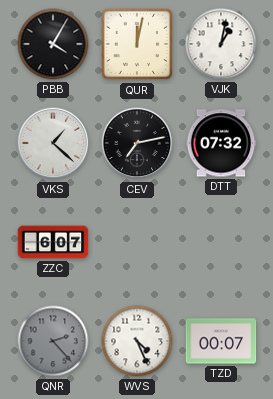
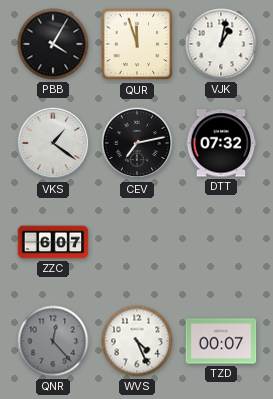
QUR: 12:02 -> 11:57
VKS: 1:22 -> 1:21
QNR: 2:23 -> 12:23
